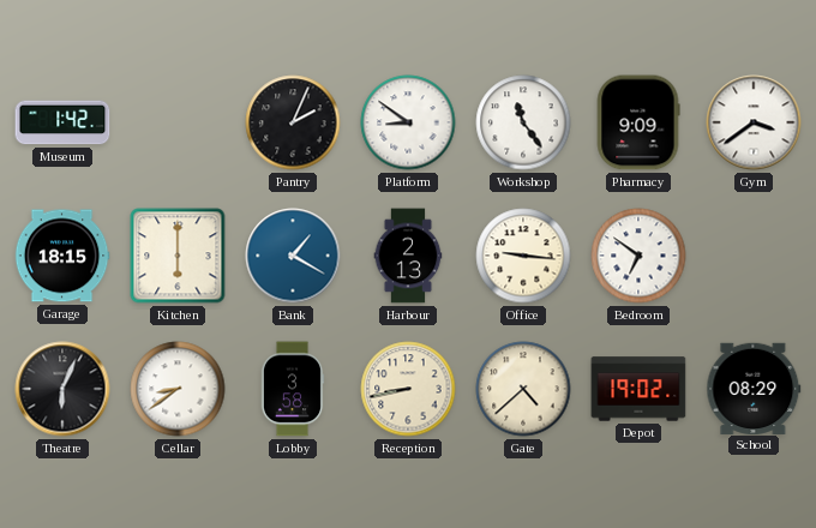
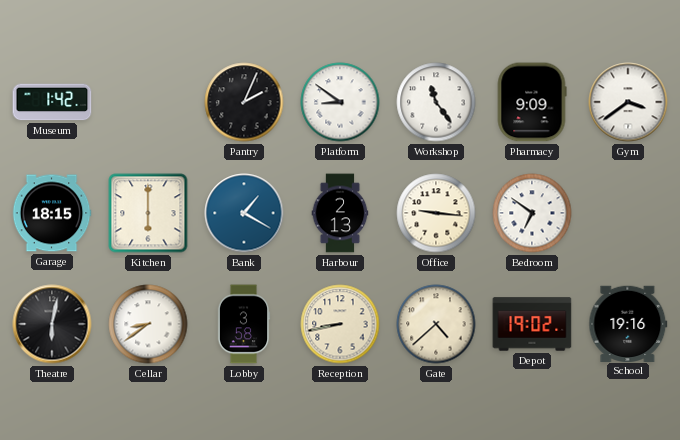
Theatre: 6:04 -> 6:02
School: 08:29 -> 19:16
